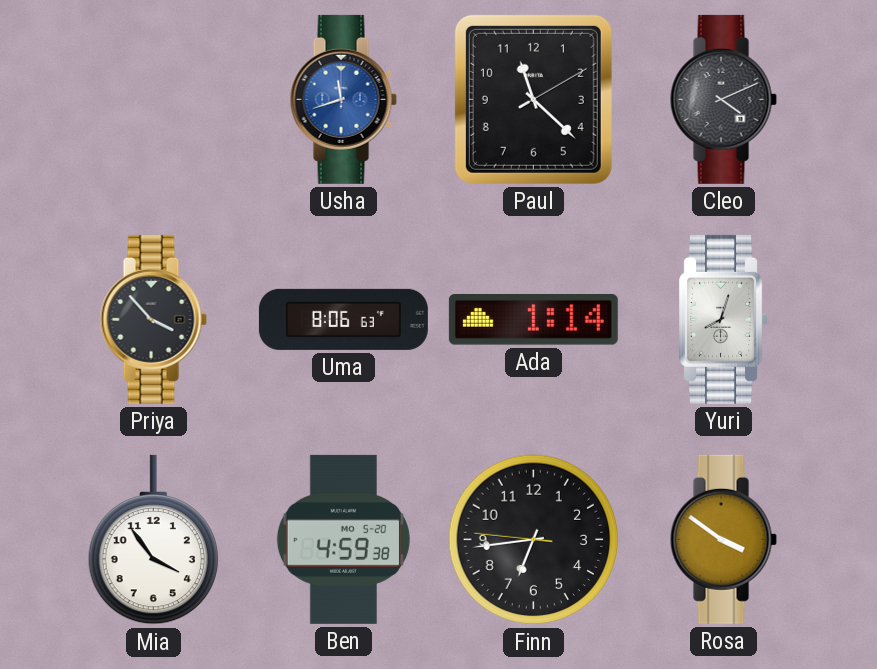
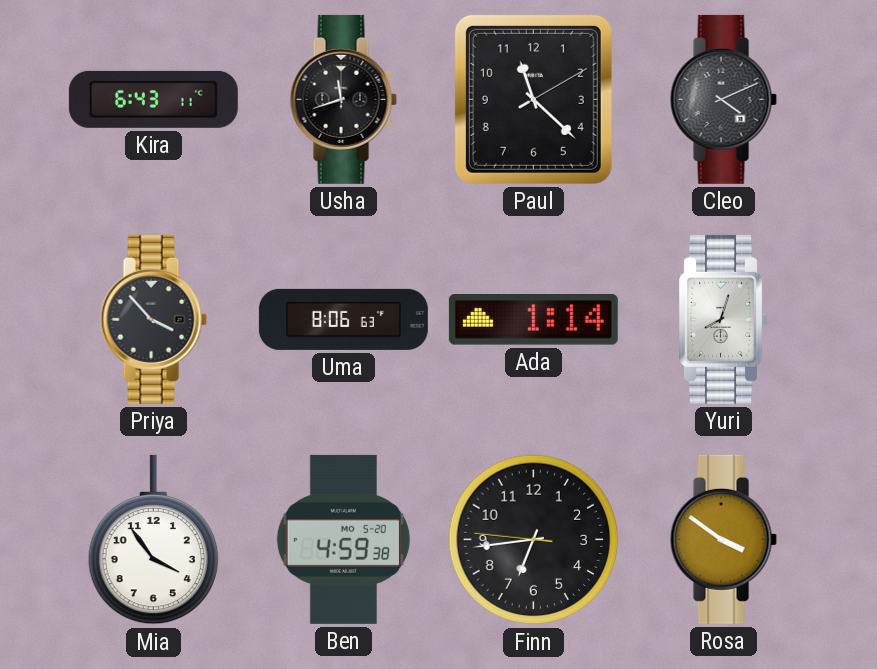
Kira: none -> 6:43
Usha dial: blue -> black
